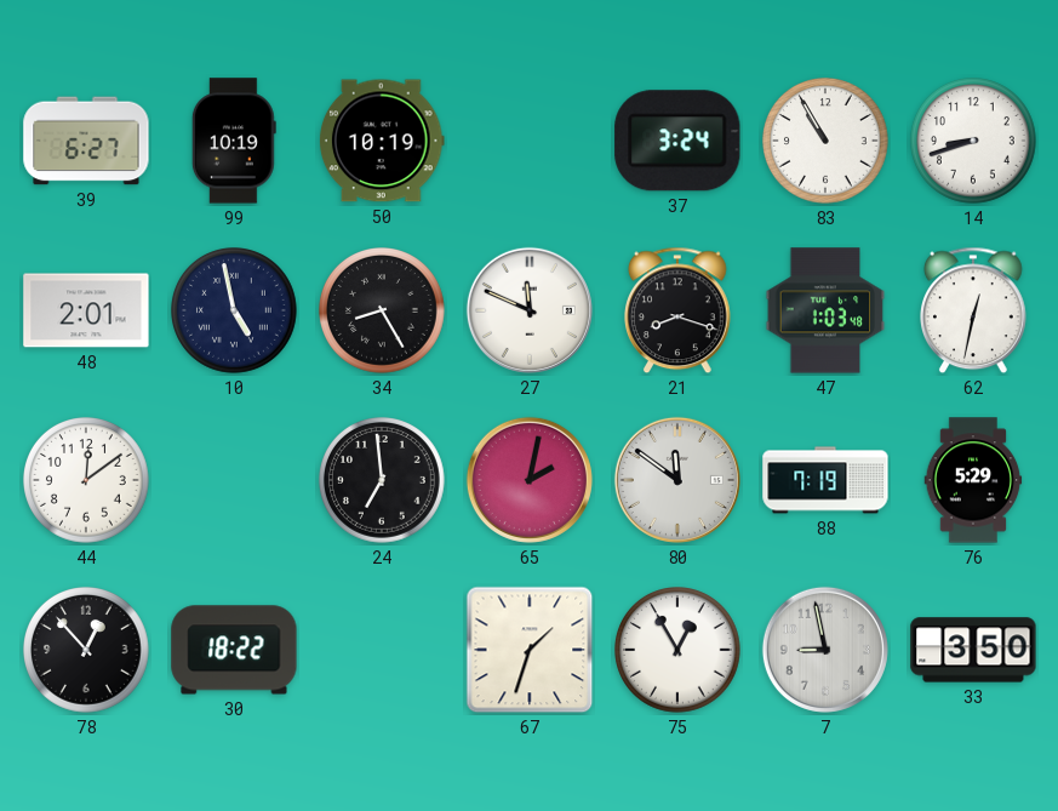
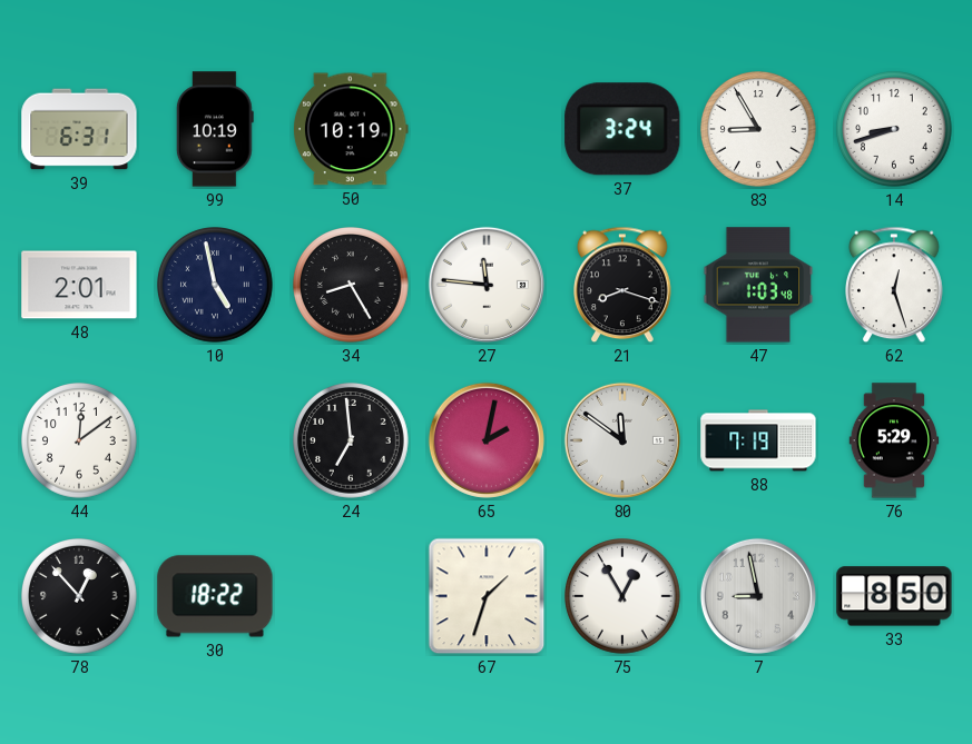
39: 6:27 -> 6:31
83: 10:55 -> 8:55
27: 11:49 -> 11:46
62: 12:32 -> 12:27
33: 3:50 -> 8:50
